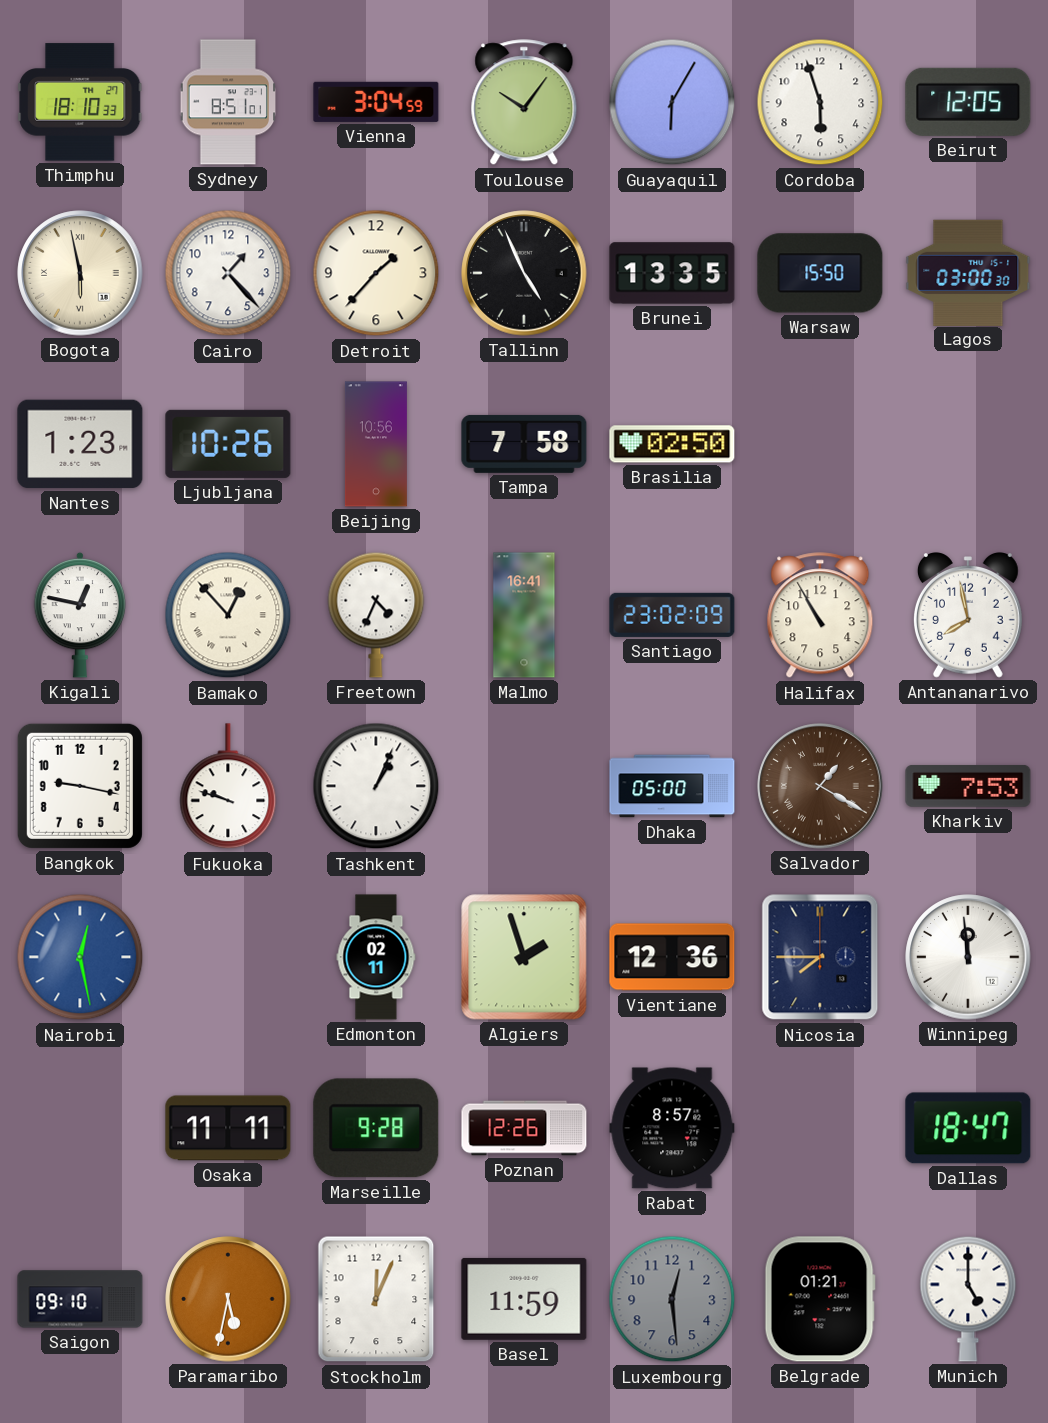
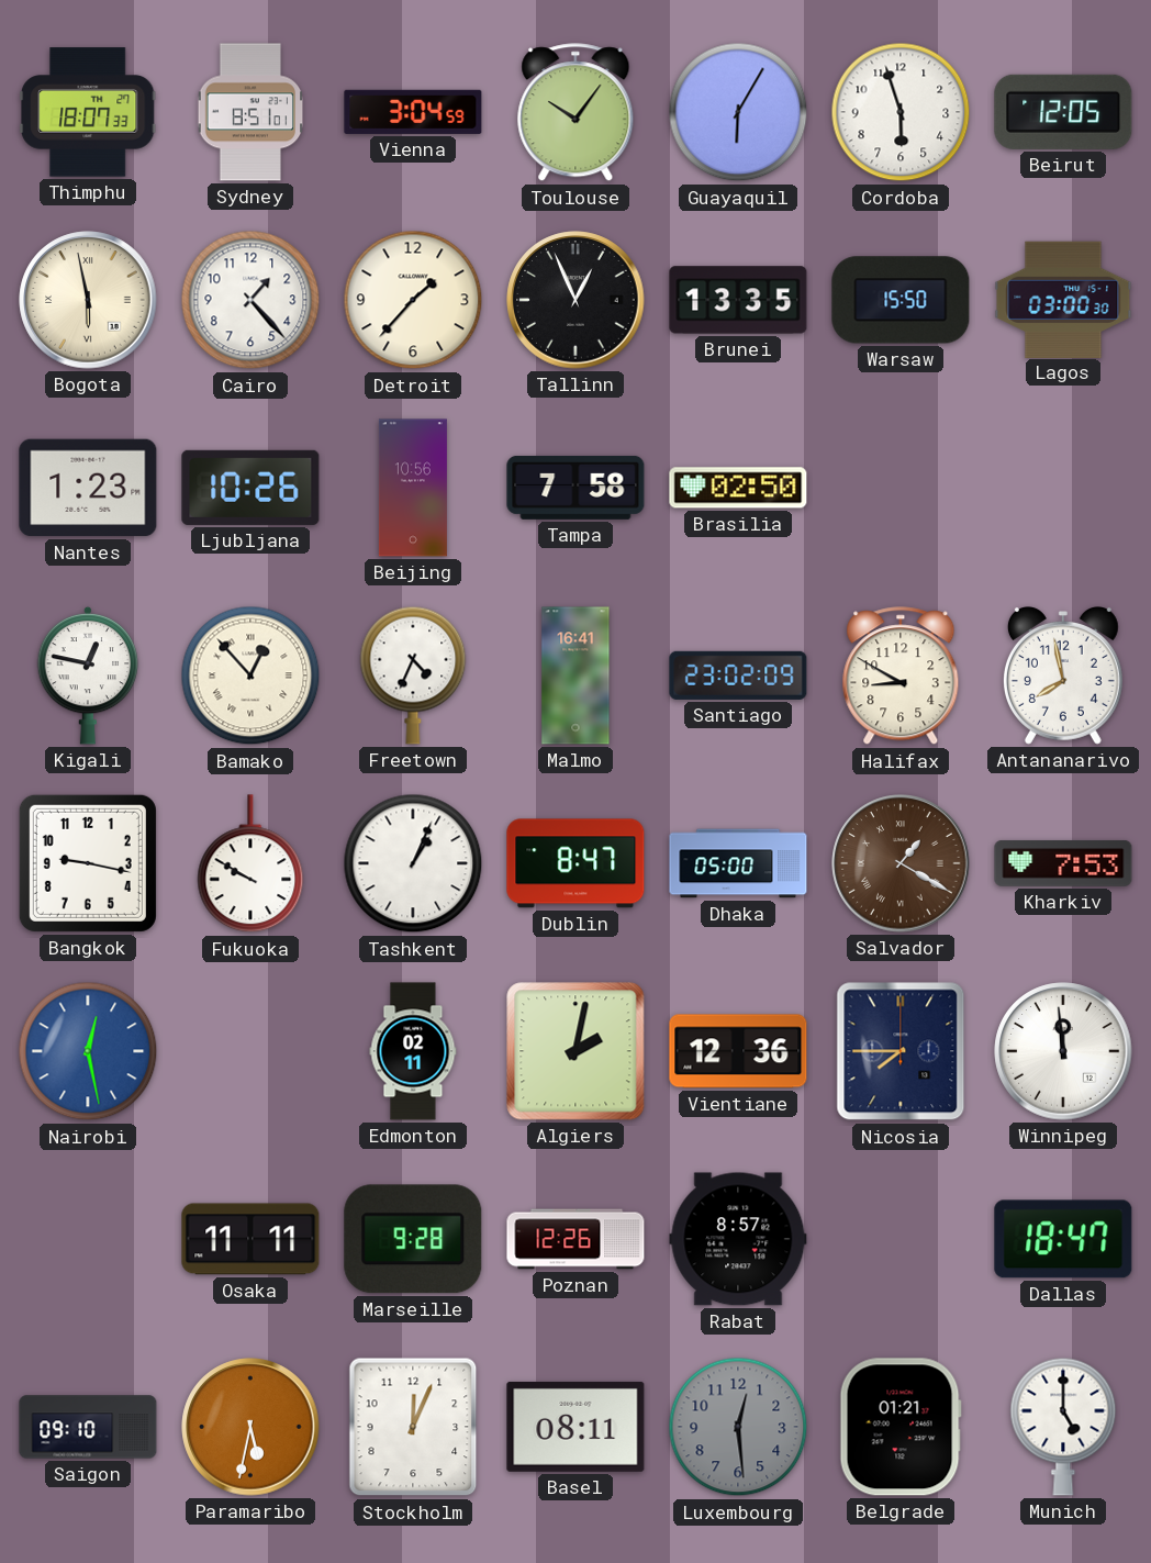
Thimphu: 18:10 -> 18:07
Tallinn: 4:56 -> 12:56
Halifax: 10:55 -> 8:50
Fukuoka: 9:48 -> 9:50
Dublin: none -> 8:47
Algiers: 1:57 -> 2:02
Basel: 11:59 -> 08:11
